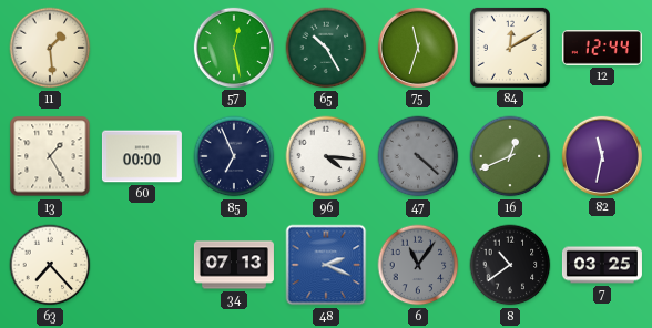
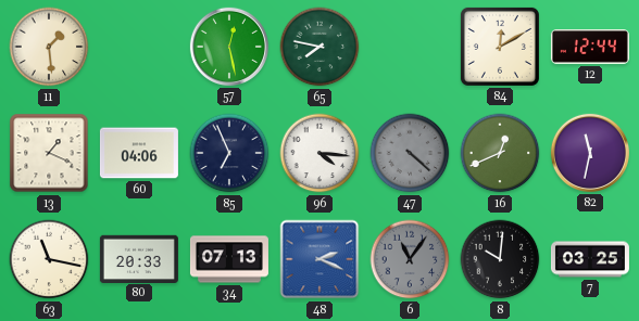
65: 10:25 -> 7:47
75: 11:33 -> none
13: 1:25 -> 1:19
60: 00:00 -> 04:06
63: 7:23 -> 11:17
80: none -> 20:33
8: 10:39 -> 10:01
